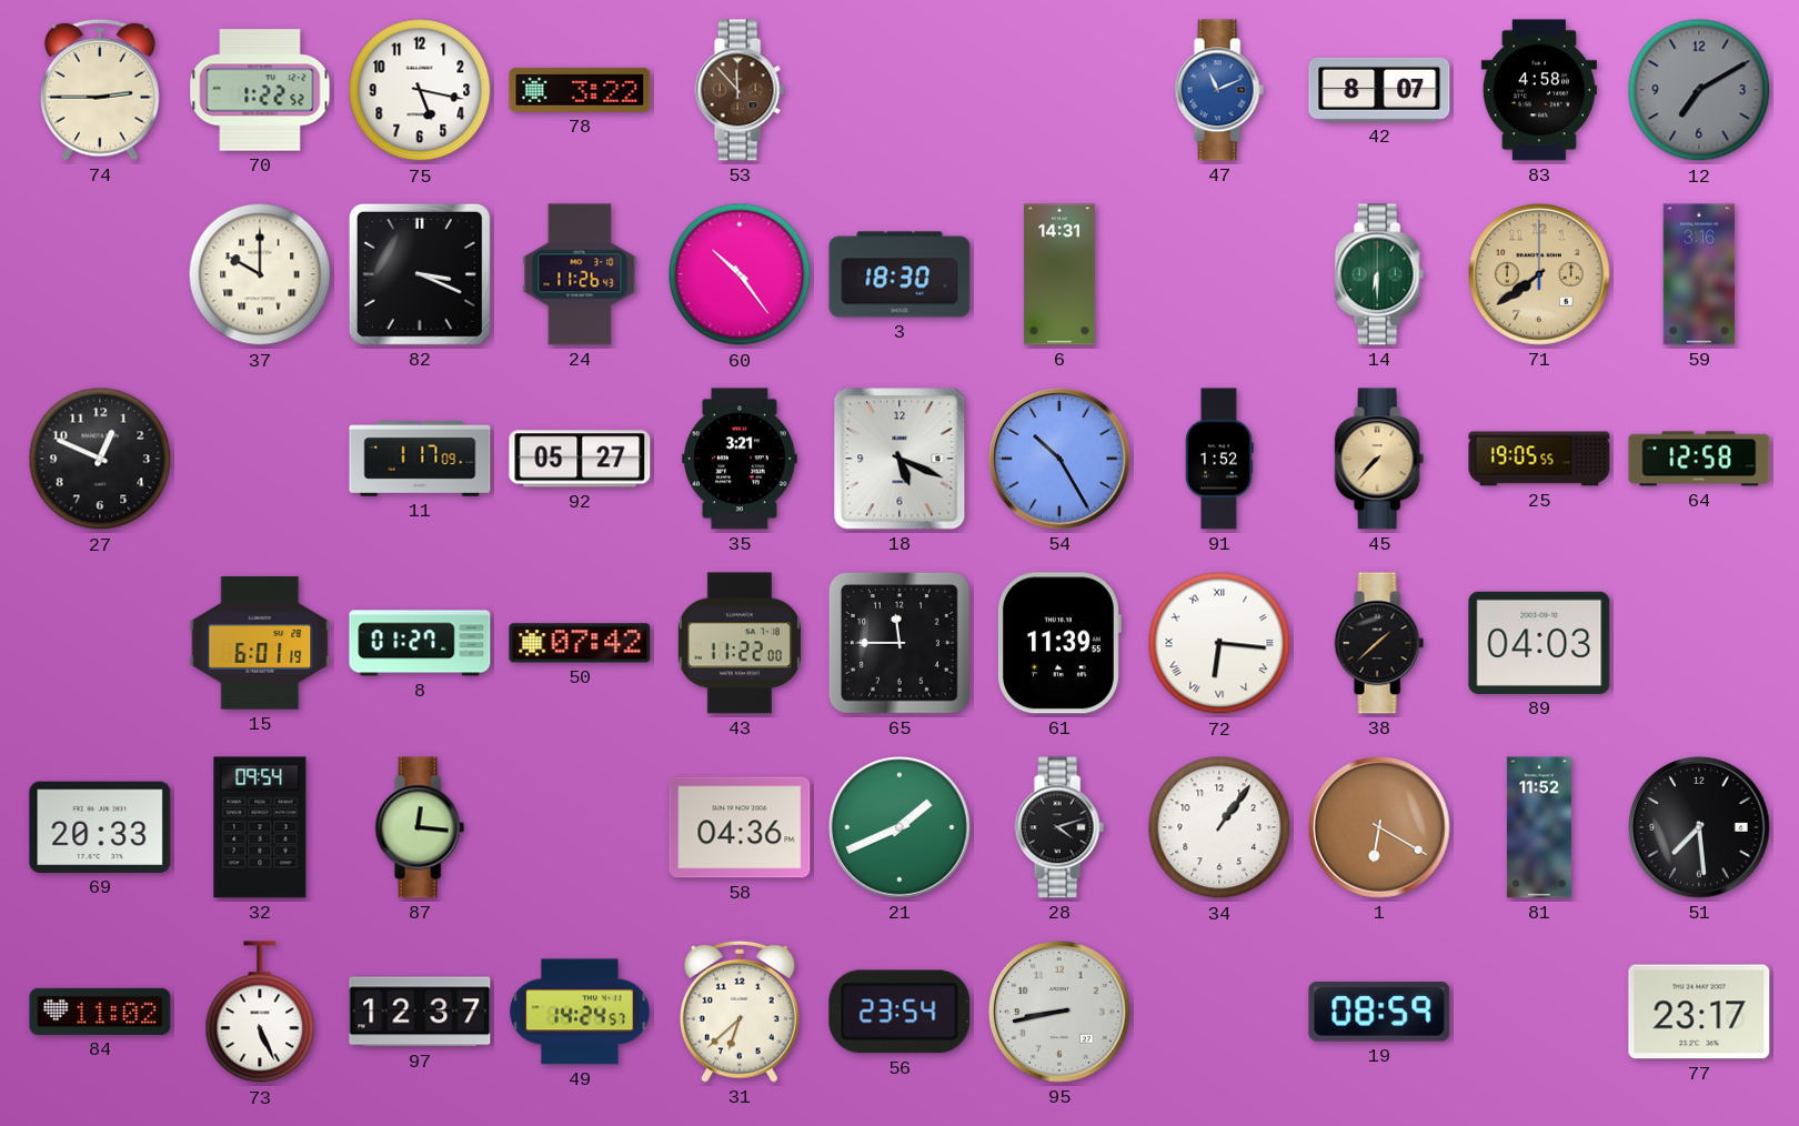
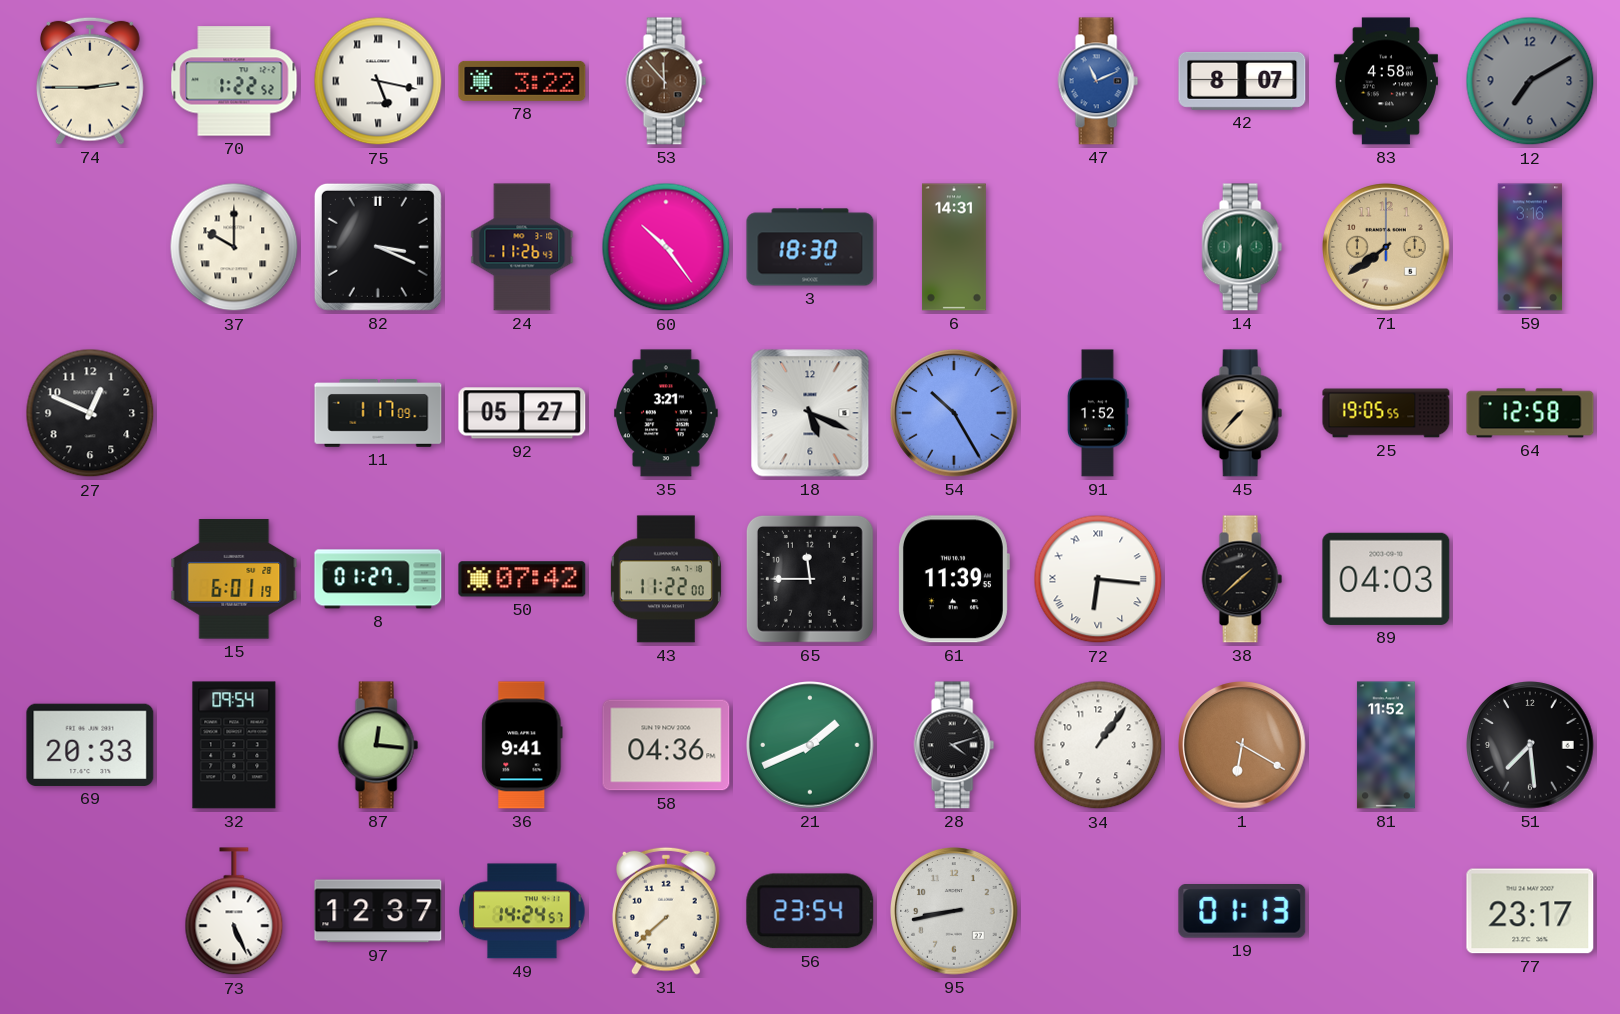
75 numerals: Arabic -> Roman
36: none -> 9:41
84: 11:02 -> none
31: 6:38 -> 7:38
19: 08:59 -> 01:13
